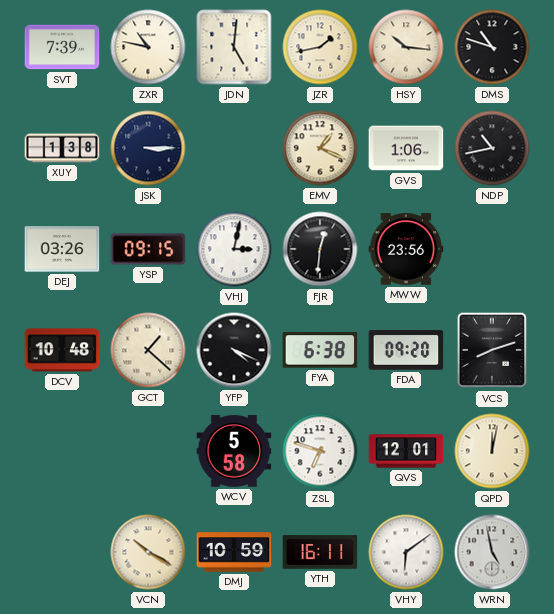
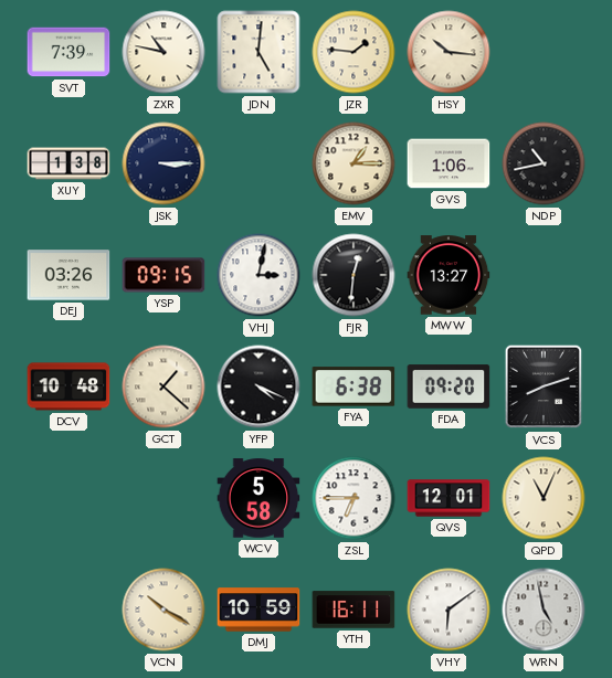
JZR: 1:43 -> 1:46
DMS: 10:48 -> none
EMV: 1:19 -> 1:15
MWW: 23:56 -> 13:27
ZSL: 6:48 -> 6:45
QPD: 12:02 -> 11:04
